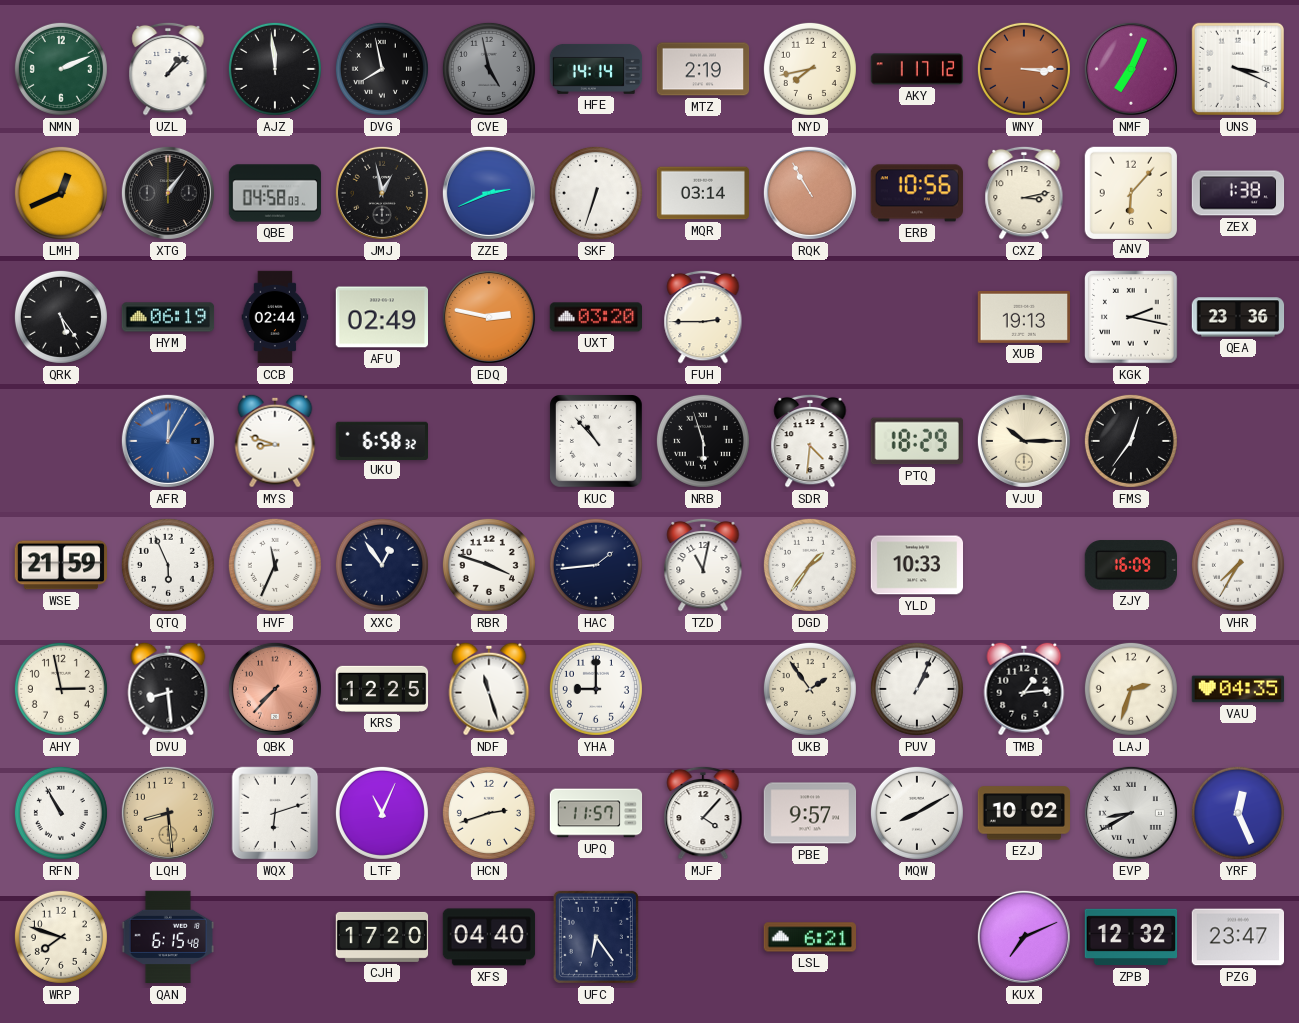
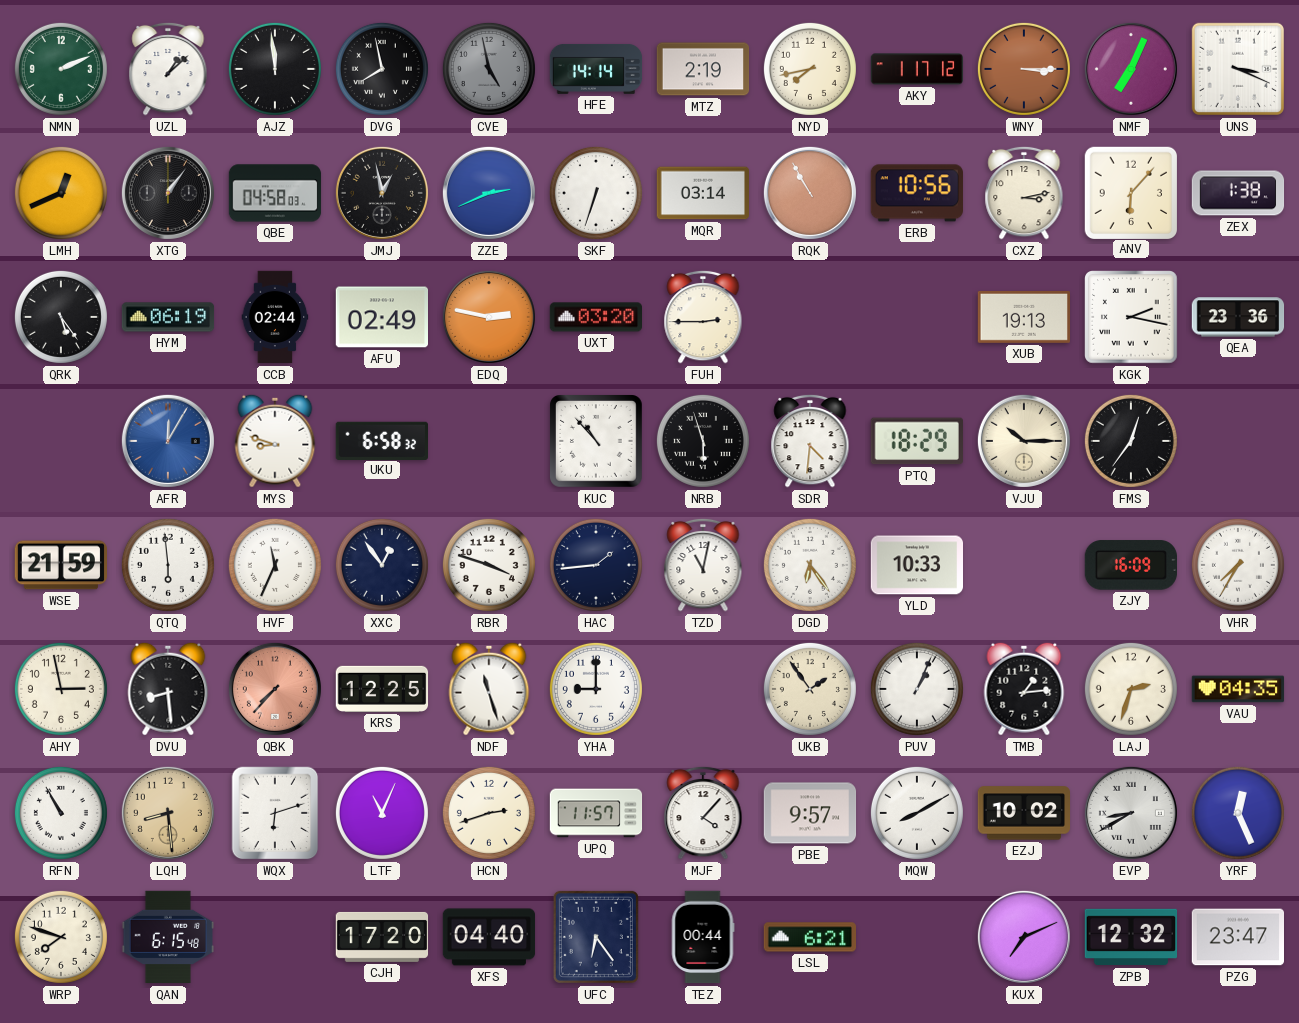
QTQ: 5:56 -> 5:59
DGD: 1:36 -> 6:24
TEZ: none -> 00:44
